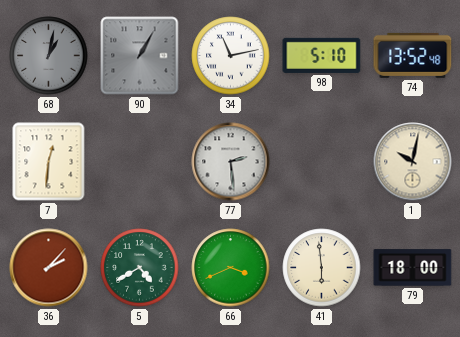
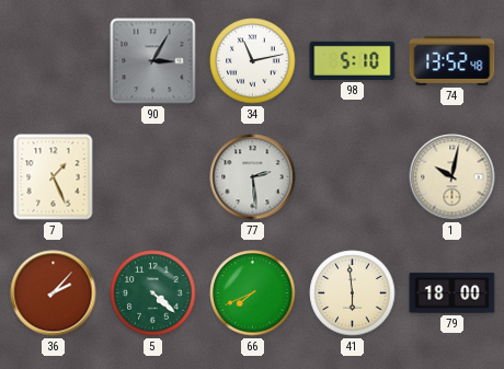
68: 1:02 -> none
90: 1:05 -> 3:05
7: 12:31 -> 1:26
5: 4:40 -> 4:22
66: 3:41 -> 7:41
